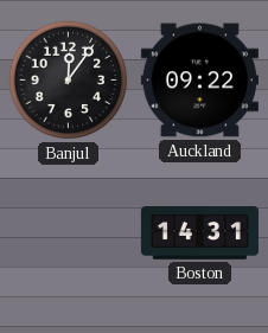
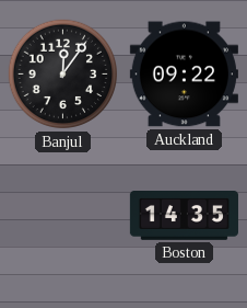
Boston: 14:31 -> 14:35
